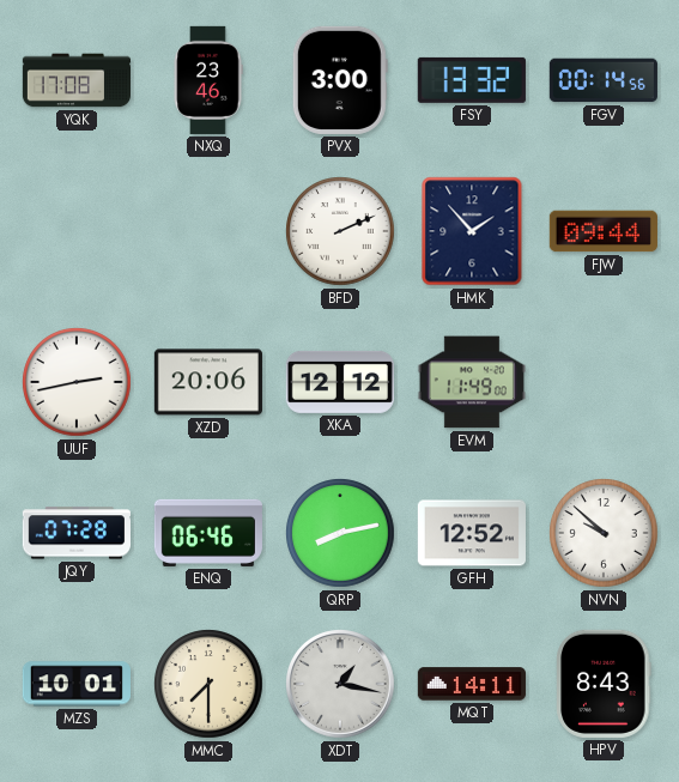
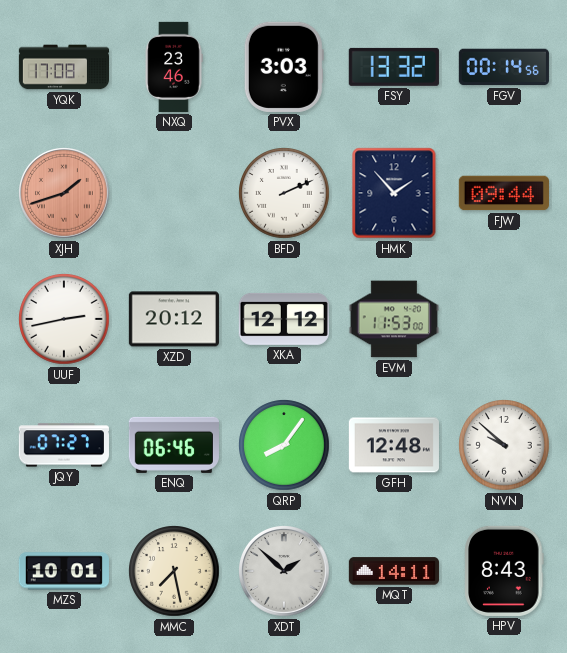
PVX: 3:00 -> 3:03
XJH: none -> 1:42
XZD: 20:06 -> 20:12
EVM: 11:49 -> 11:53
JQY: 07:28 -> 07:27
QRP: 8:13 -> 8:06
GFH: 12:52 -> 12:48
MMC: 7:30 -> 7:28
XDT: 1:17 -> 1:52
